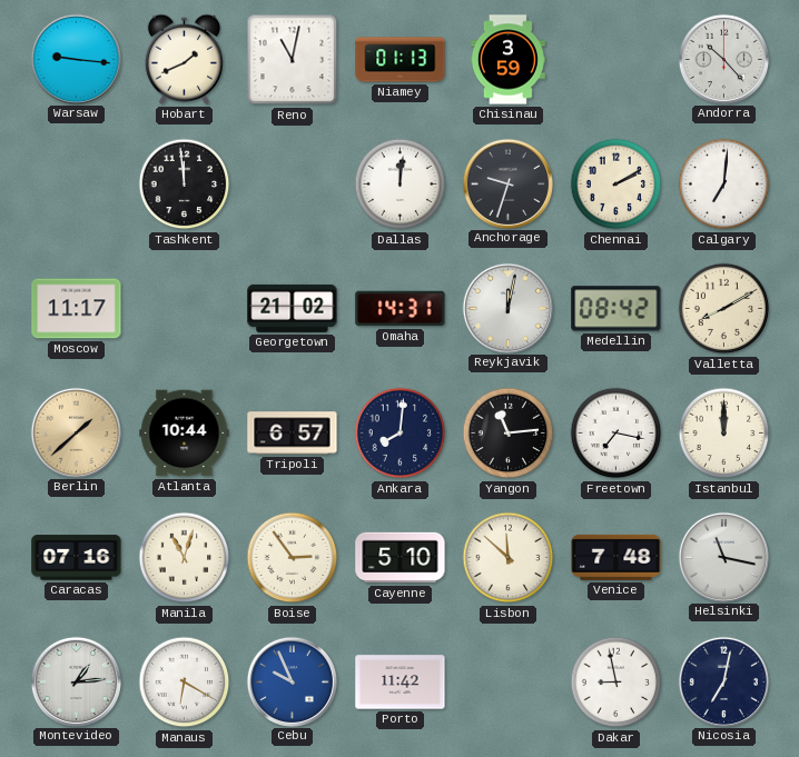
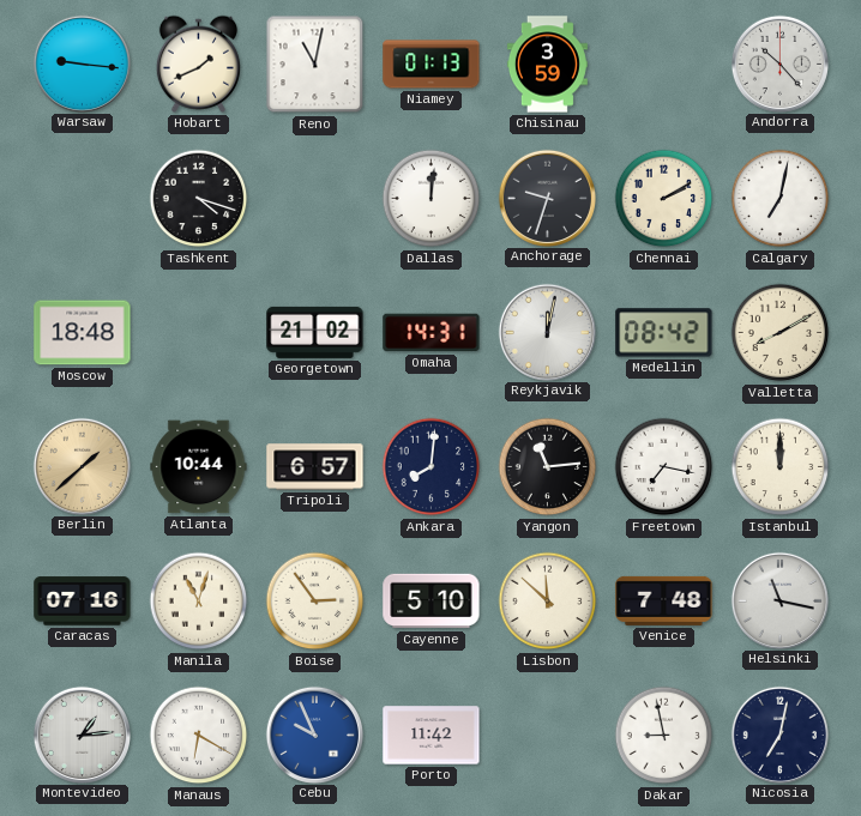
Tashkent: 11:59 -> 4:18
Calgary: 7:01 -> 7:02
Moscow: 11:17 -> 18:48
